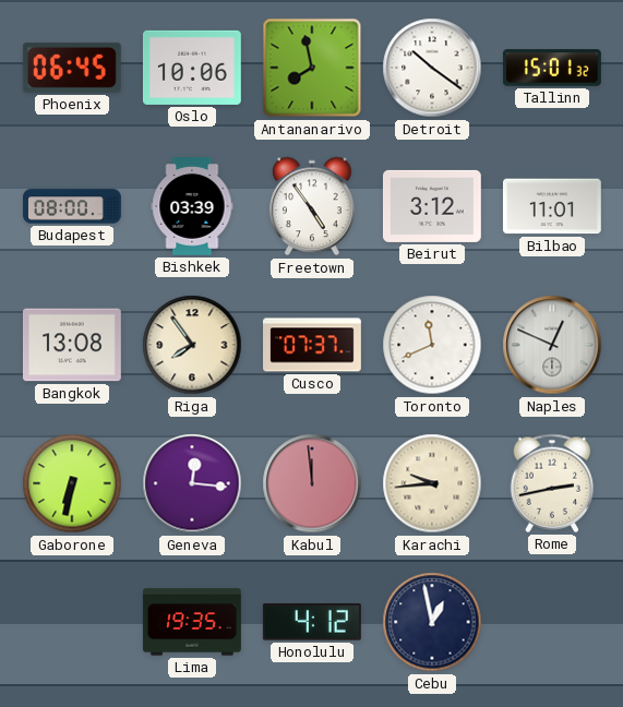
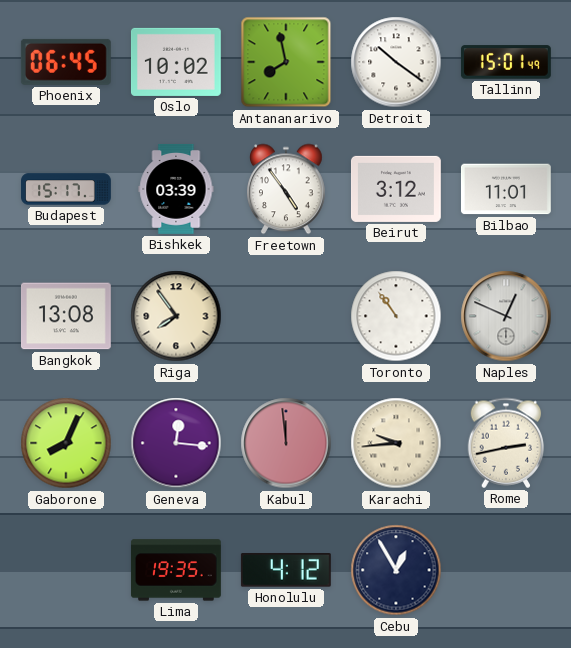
Oslo: 10:06 -> 10:02
Tallinn: 15:01:32 -> 15:01:49
Budapest: 08:00 -> 15:17
Cusco: 07:37 -> none
Toronto: 11:41 -> 10:54
Gaborone: 6:32 -> 8:04
Cebu: 12:58 -> 12:55
